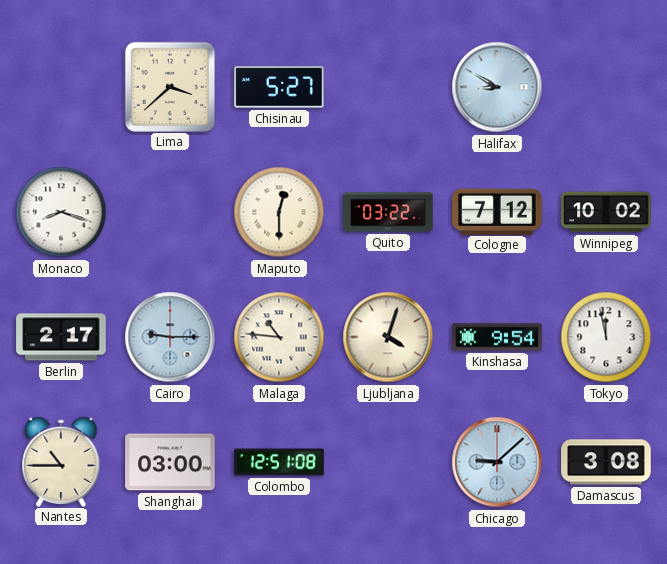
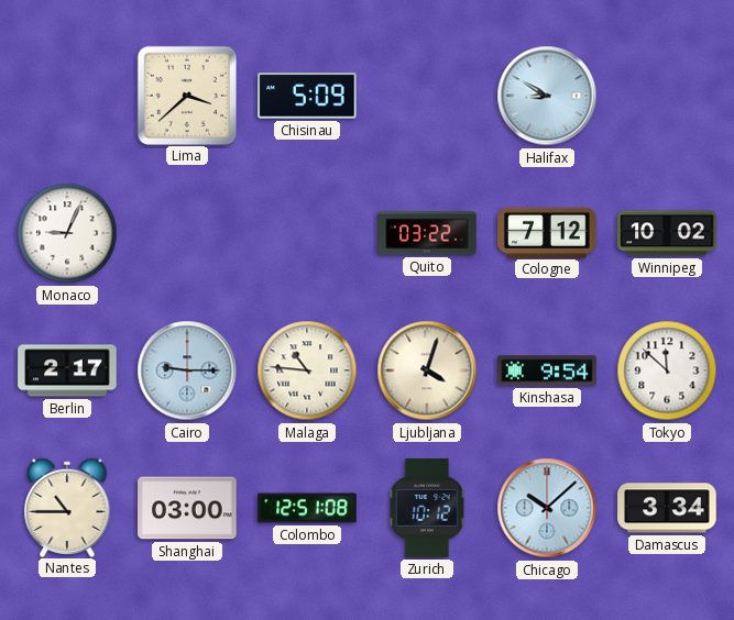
Chisinau: 5:27 -> 5:09
Monaco: 8:18 -> 9:04
Maputo: 12:30 -> none
Tokyo: 11:58 -> 11:52
Zurich: none -> 10:12
Chicago: 9:08 -> 10:08
Damascus: 3:08 -> 3:34
